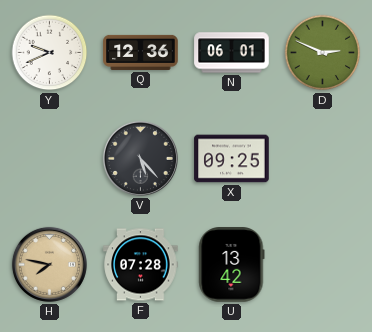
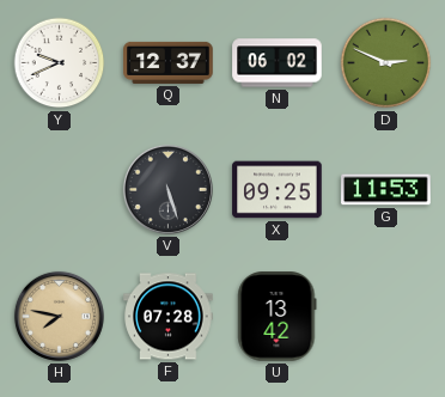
Q: 12:36 -> 12:37
N: 06:01 -> 06:02
V: 5:23 -> 5:27
G: none -> 11:53
